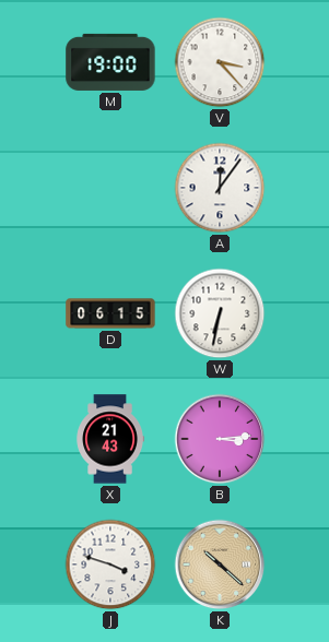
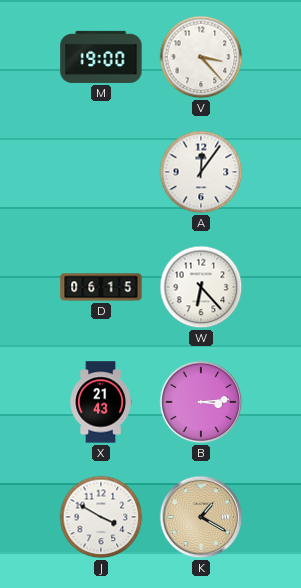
W: 6:32 -> 6:23
J: 3:48 -> 3:50
K: 10:22 -> 1:20
